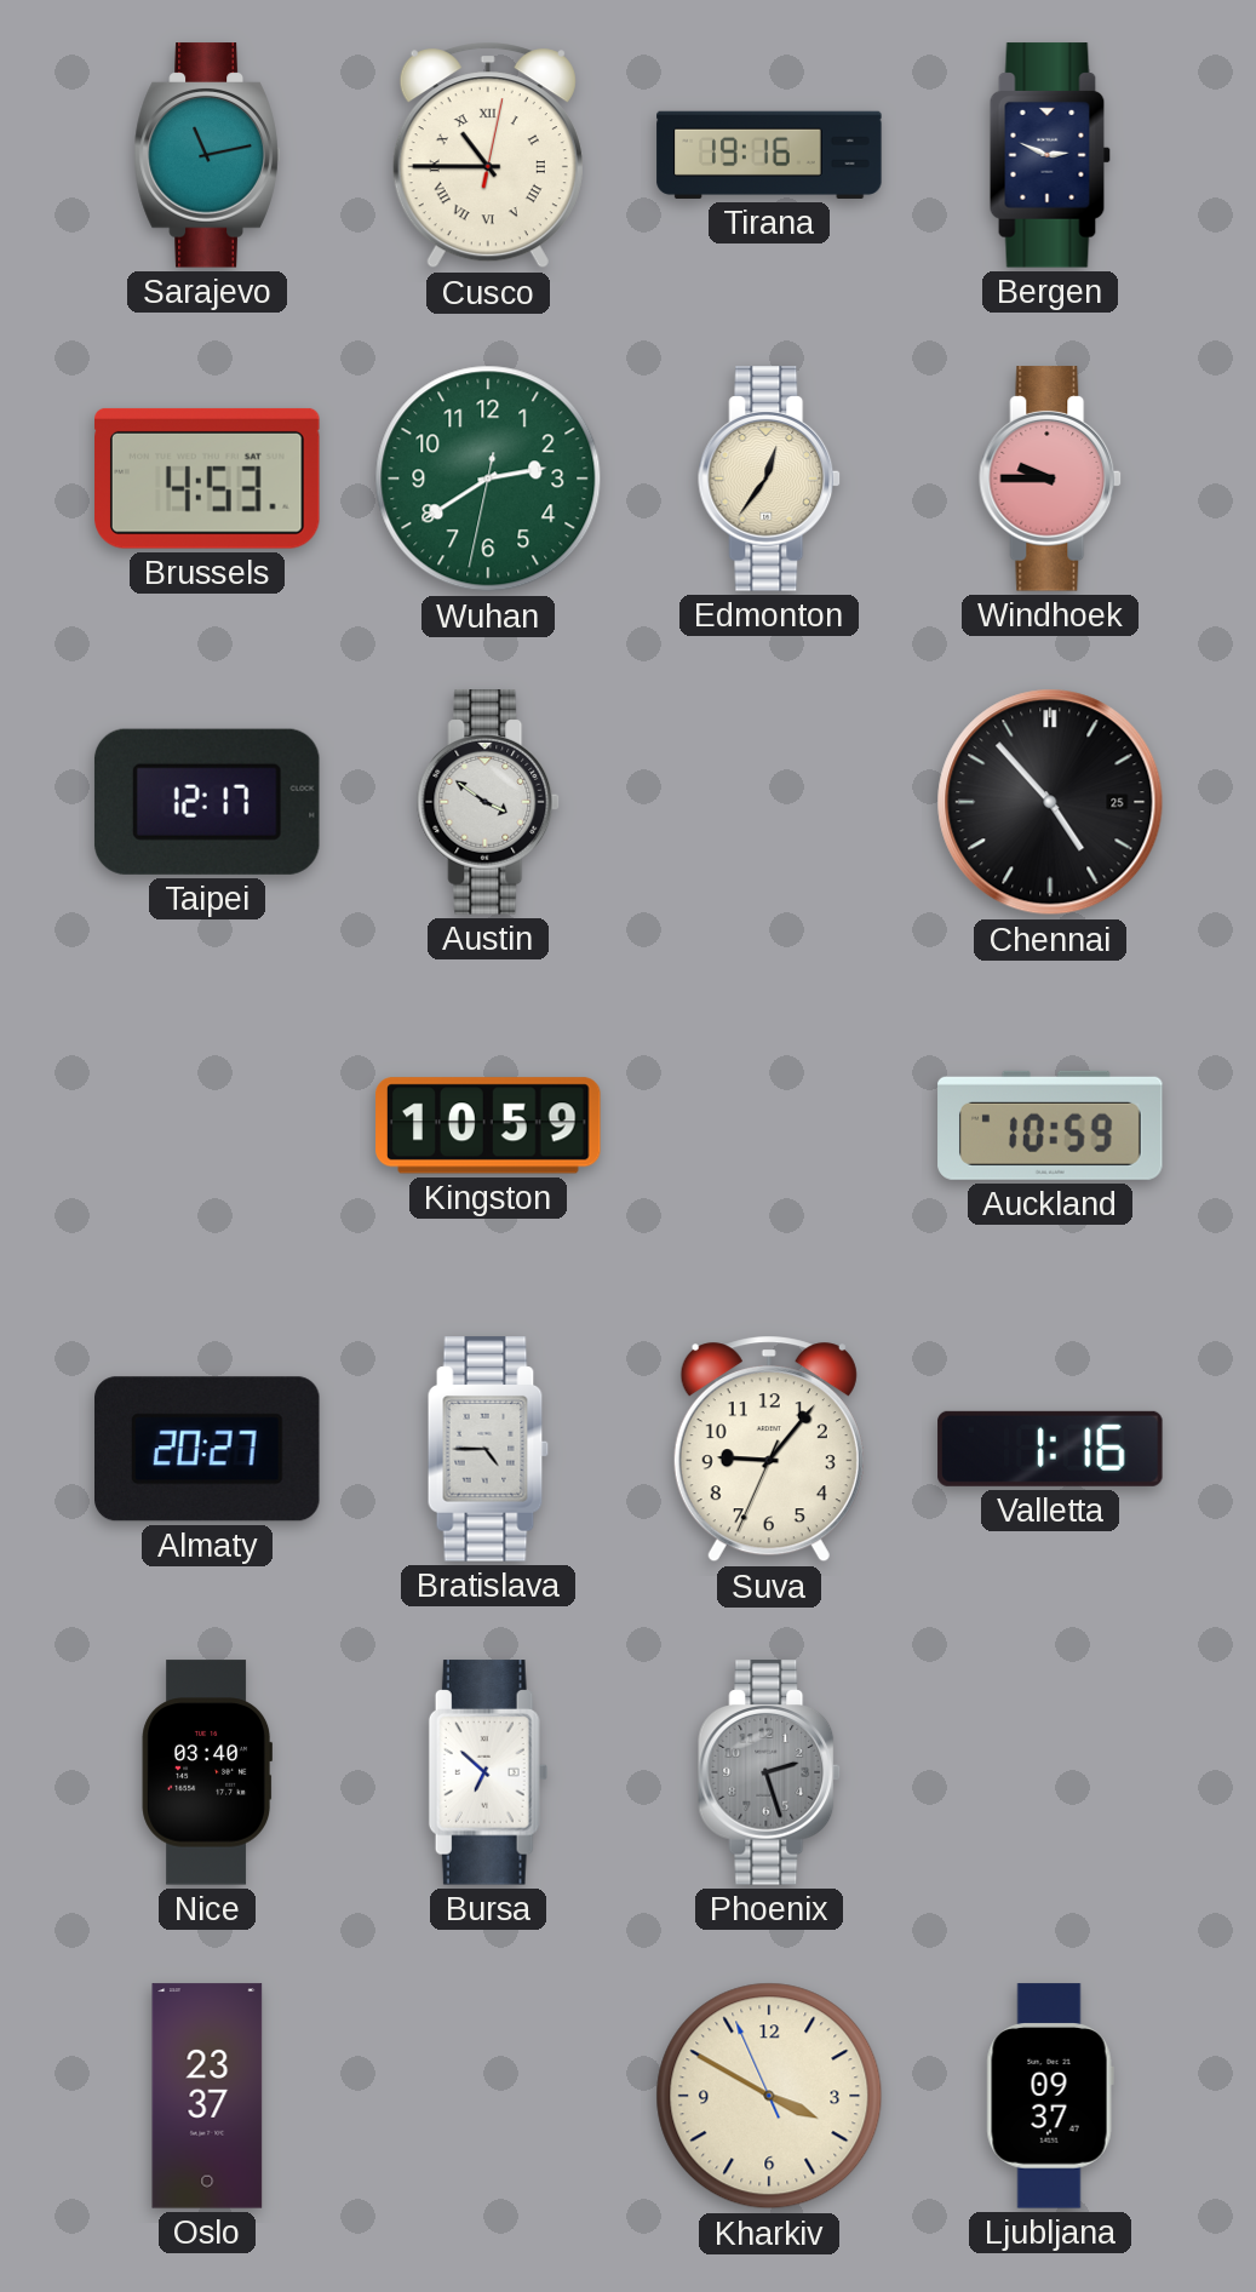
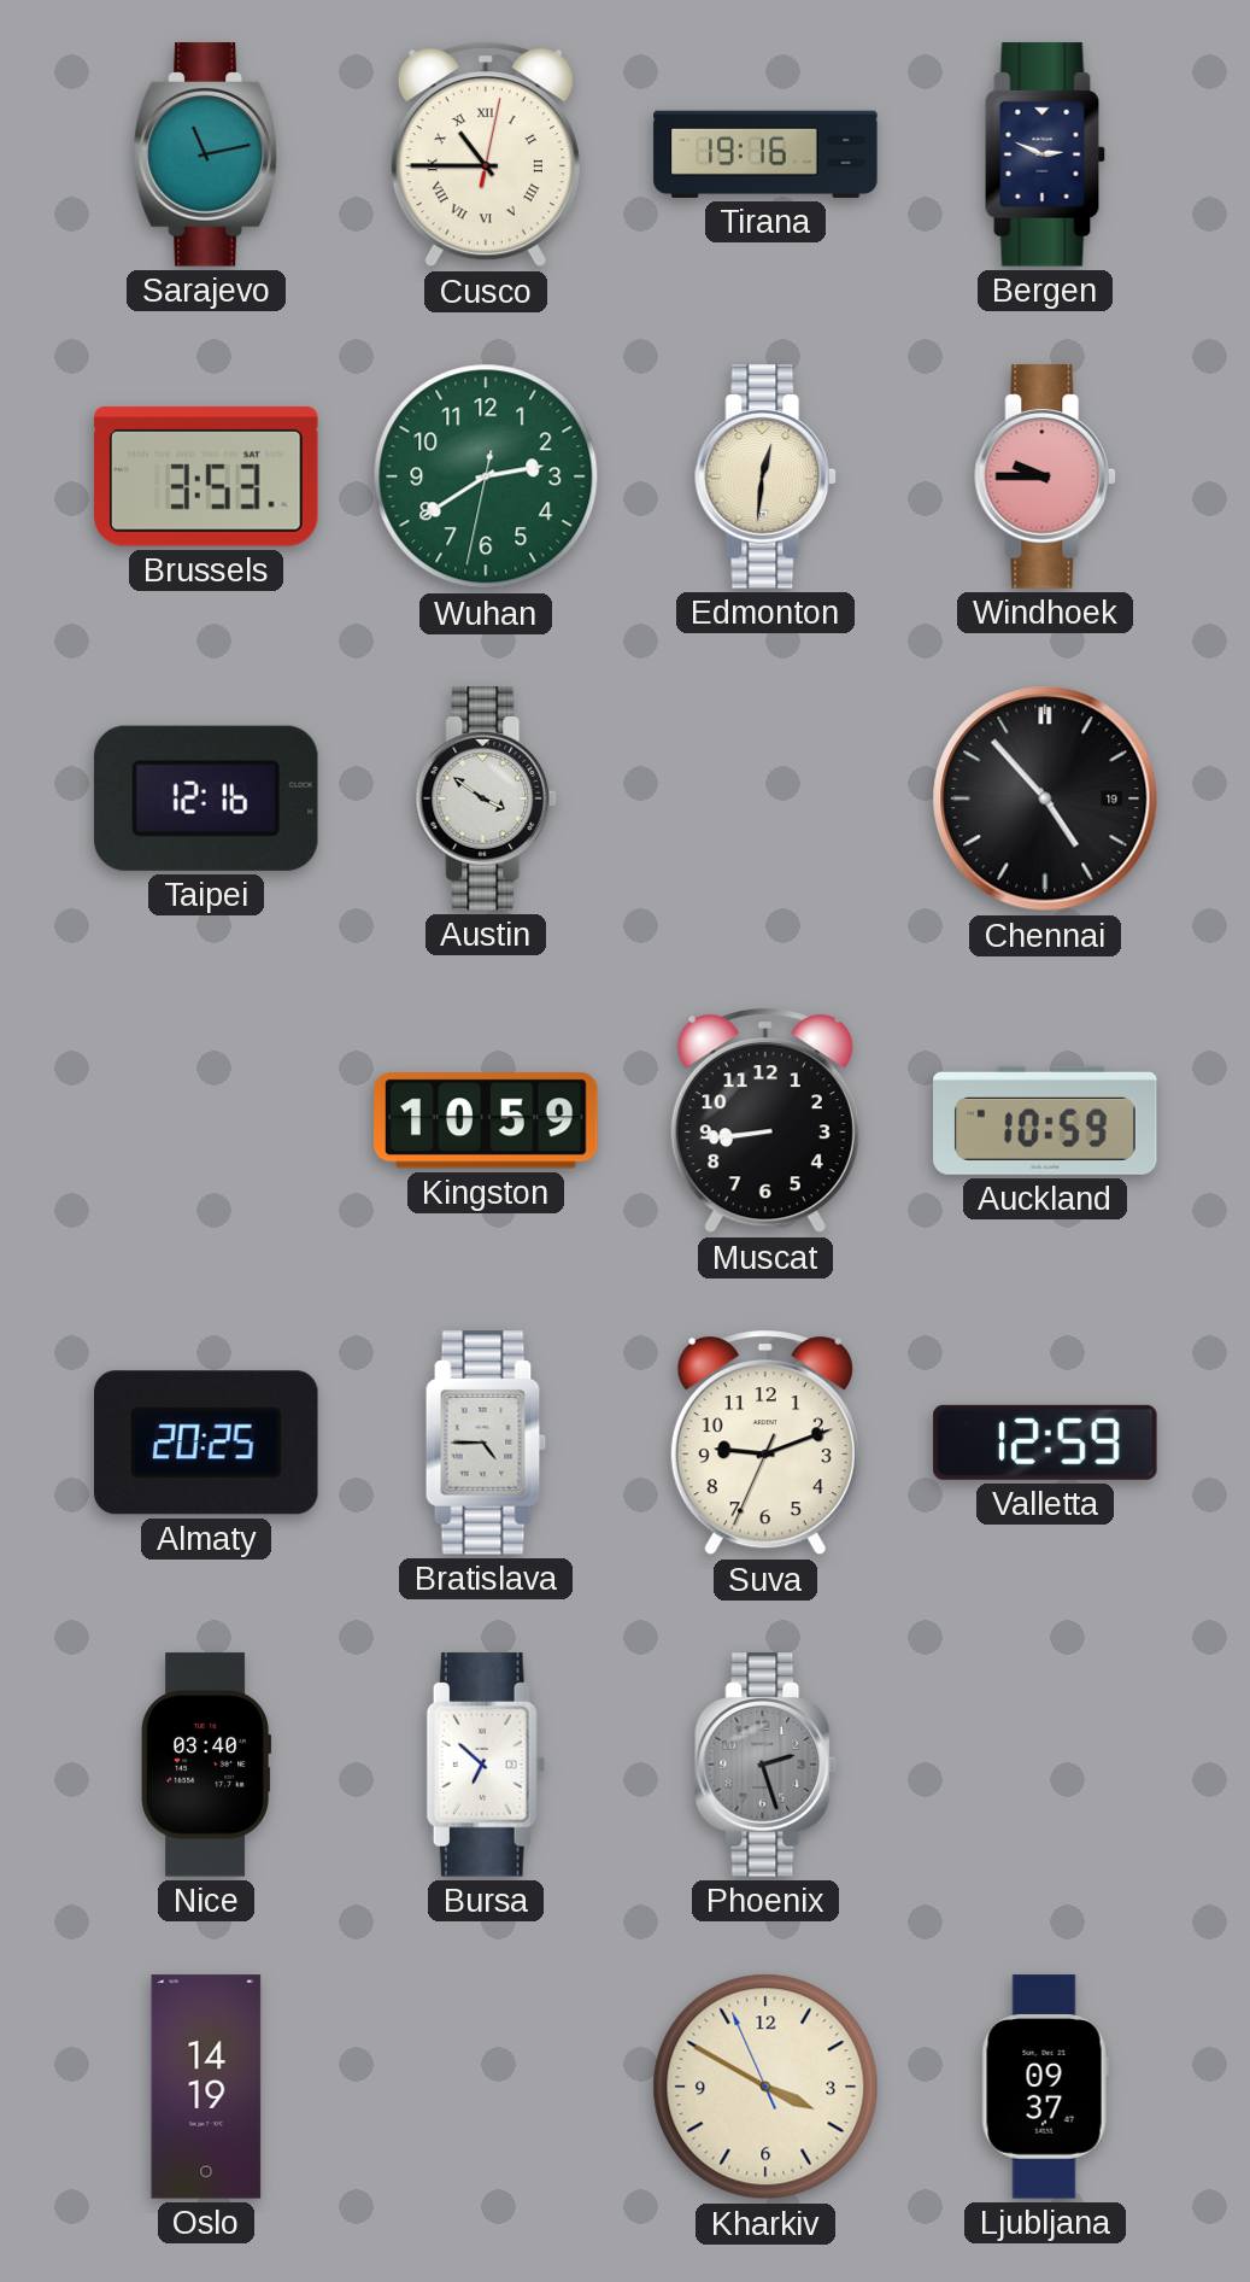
Brussels: 4:53 -> 3:53
Edmonton: 12:36 -> 12:31
Taipei: 12:17 -> 12:16
Chennai date: 25 -> 19
Muscat: none -> 8:44
Almaty: 20:27 -> 20:25
Suva: 9:06 -> 9:11
Valletta: 1:16 -> 12:59
Oslo: 23:37 -> 14:19
